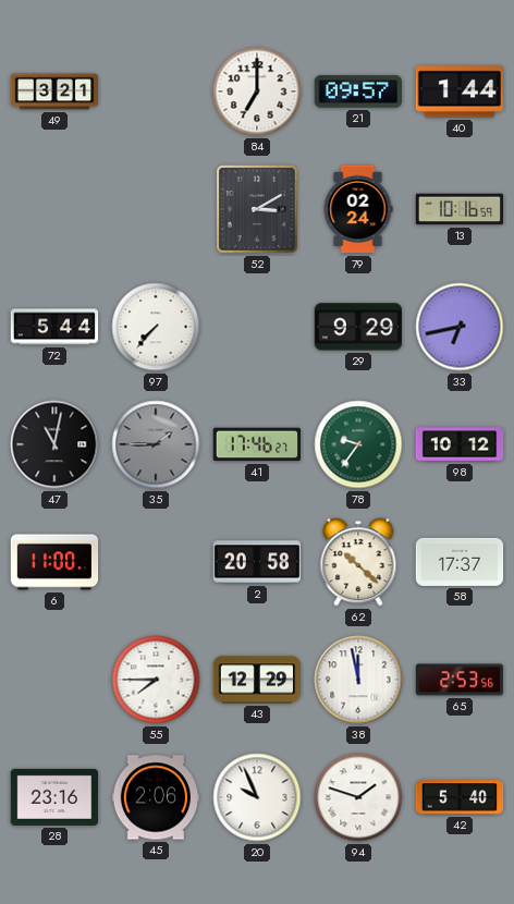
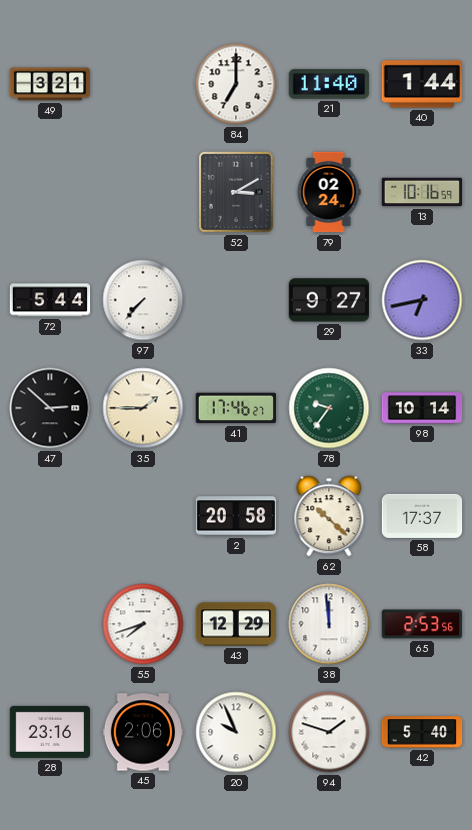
21: 09:57 -> 11:40
29: 9:29 -> 9:27
47: 11:02 -> 2:52
35 dial: grey -> cream
98: 10:12 -> 10:14
6: 11:00 -> none
55: 7:45 -> 7:42
38: 11:58 -> 11:59
